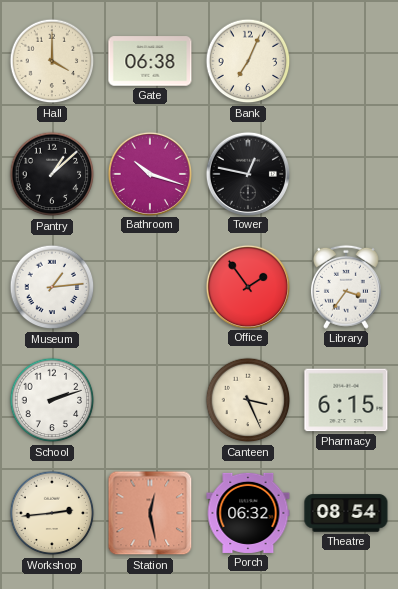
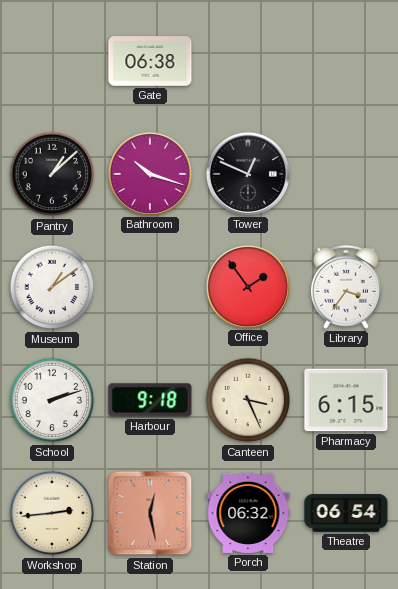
Hall: 4:00 -> none
Bank: 7:04 -> none
Tower: 12:47 -> 12:49
Museum: 1:14 -> 1:09
Harbour: none -> 9:18
Theatre: 08:54 -> 06:54
